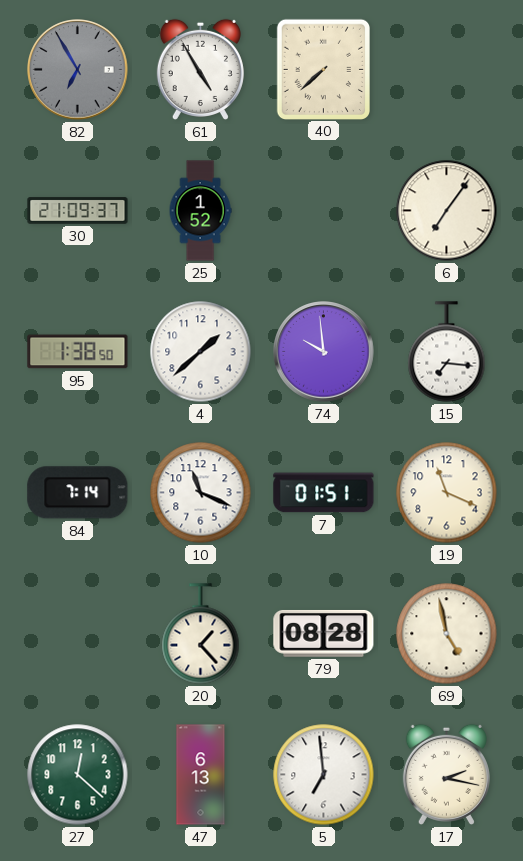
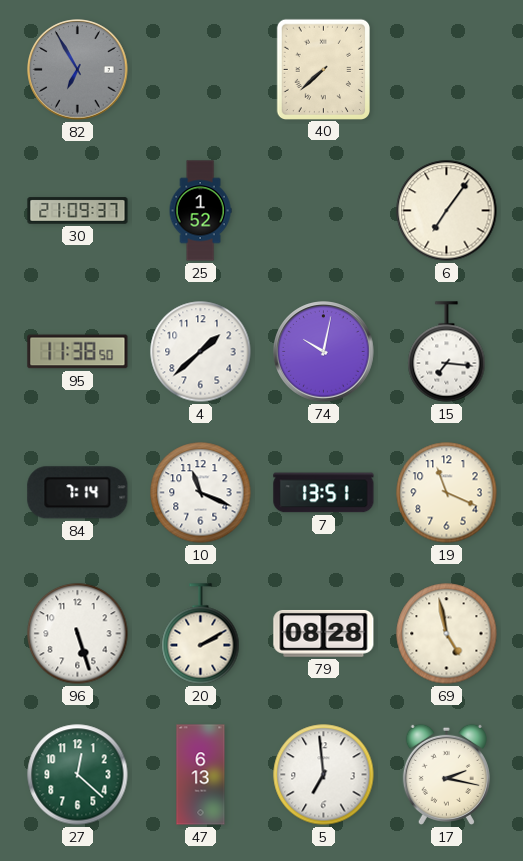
61: 4:55 -> none
95: 1:38 -> 11:38
74: 9:59 -> 10:02
7: 01:51 -> 13:51
96: none -> 5:27
20: 1:23 -> 2:10
